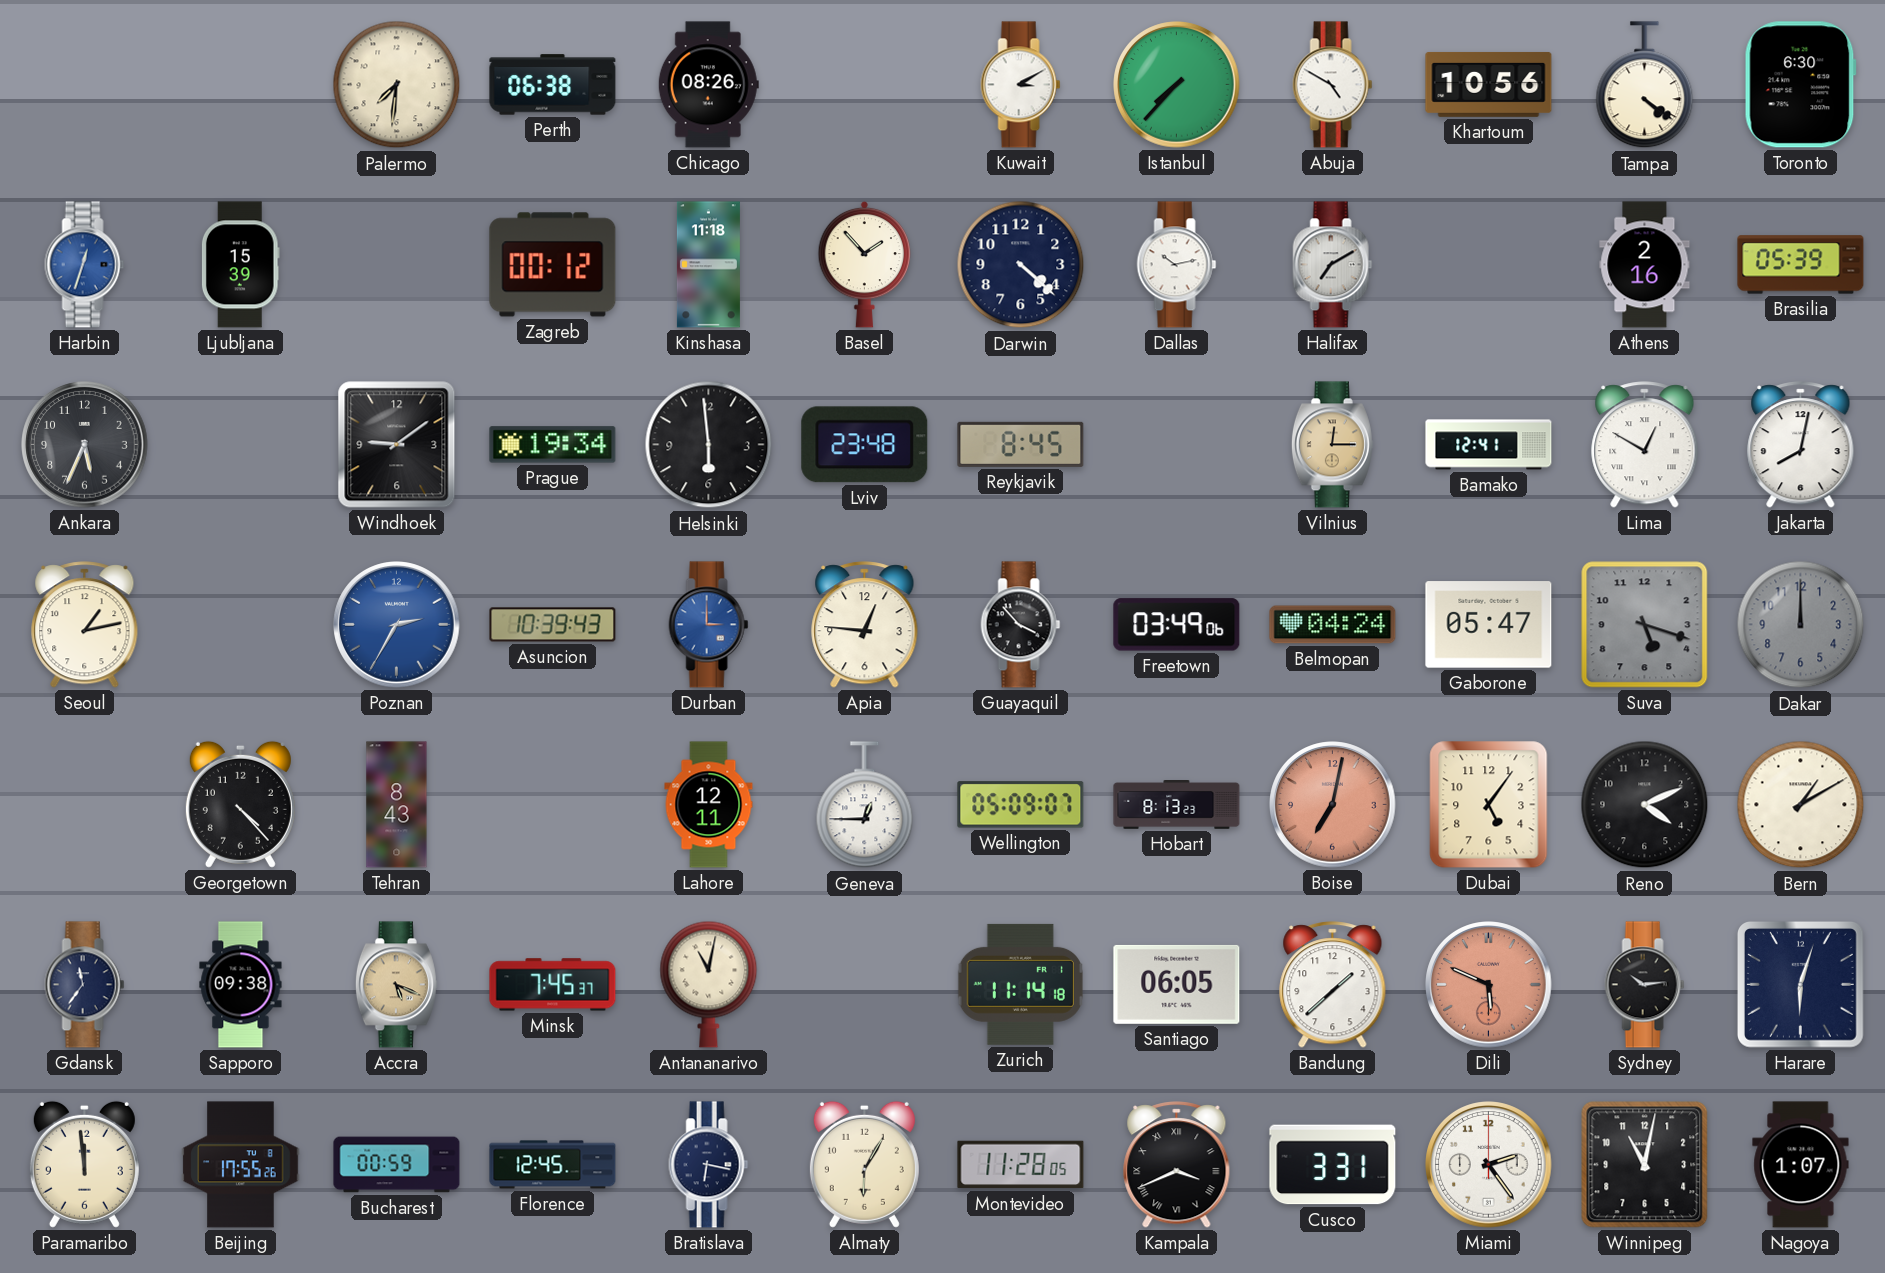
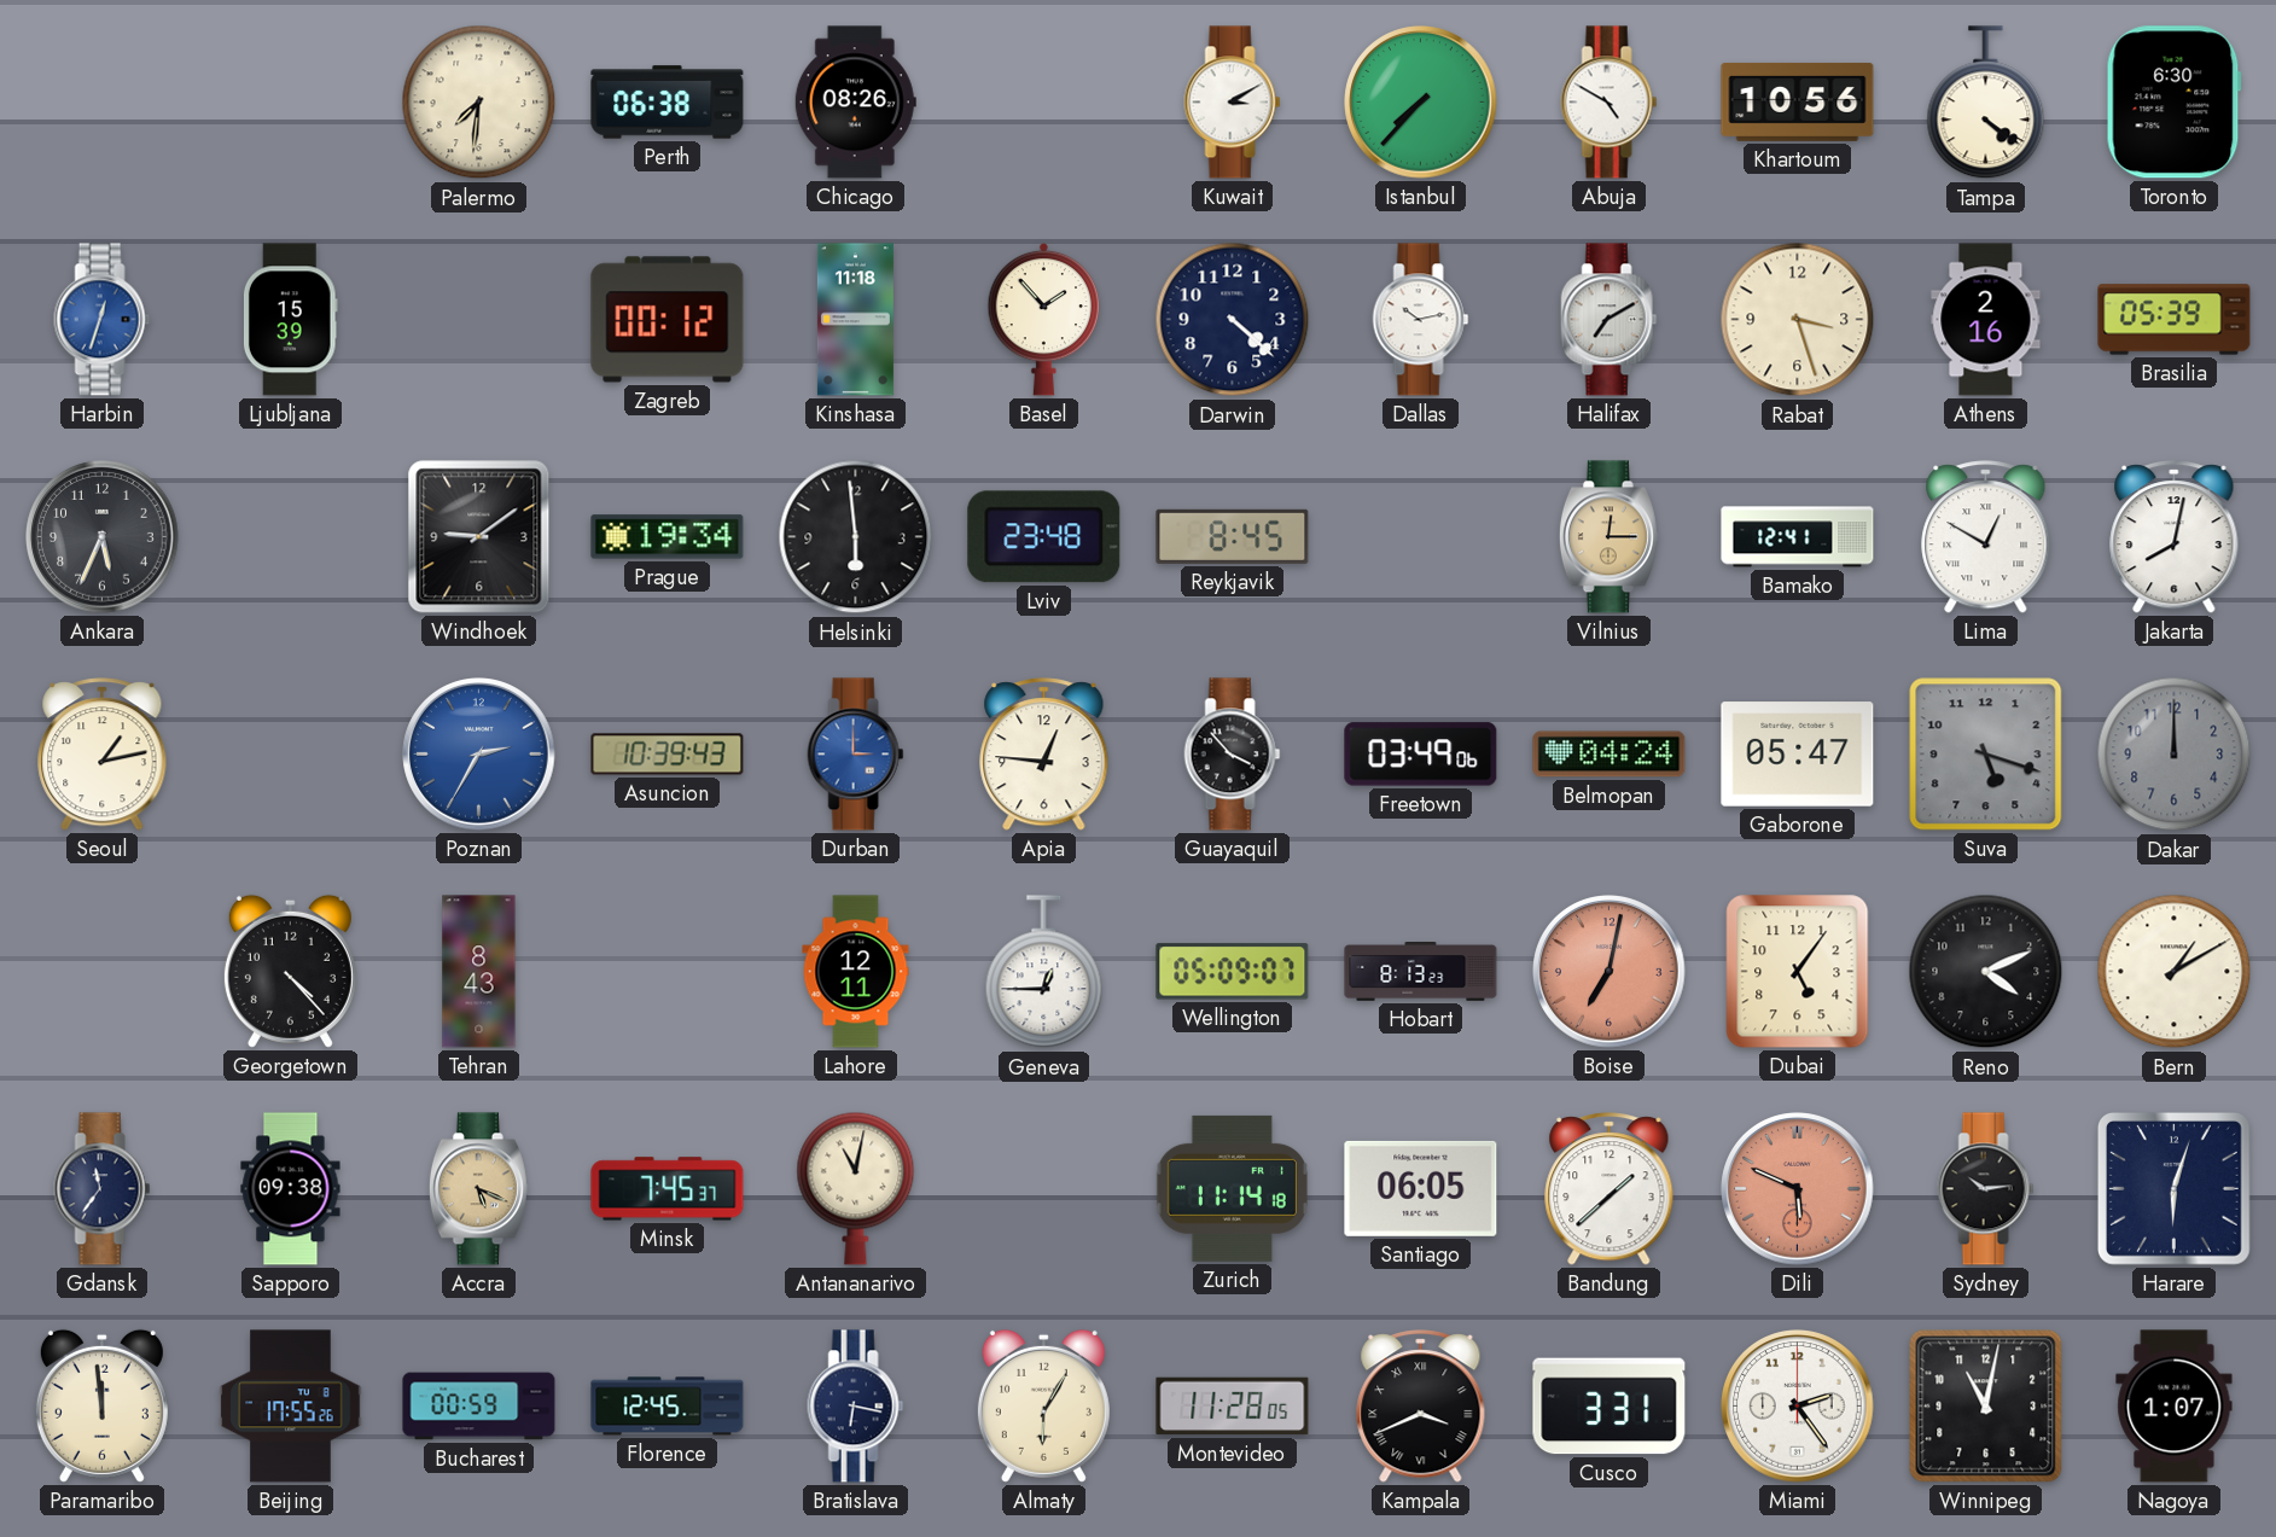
Rabat: none -> 3:27
